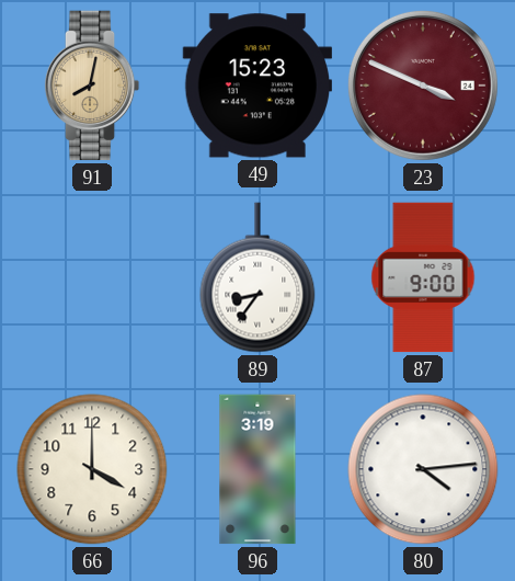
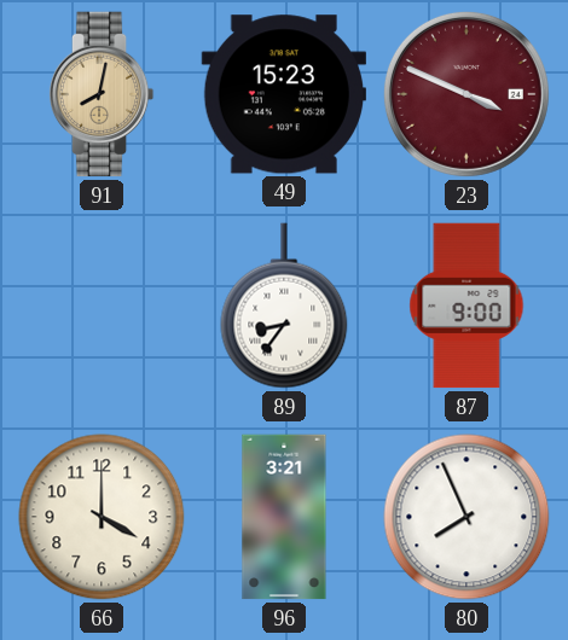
96: 3:19 -> 3:21
80: 4:14 -> 7:56
